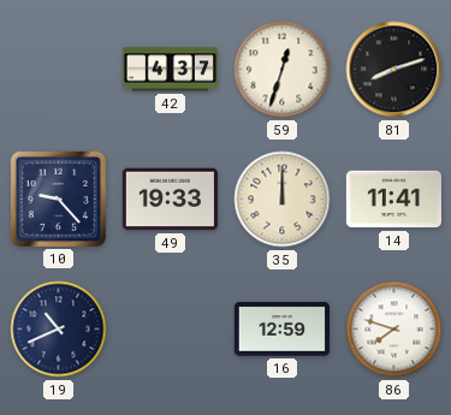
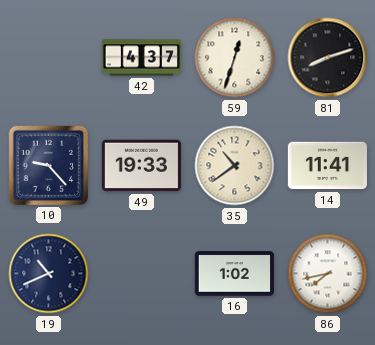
35: 12:00 -> 10:39
16: 12:59 -> 1:02
86: 7:48 -> 7:43
